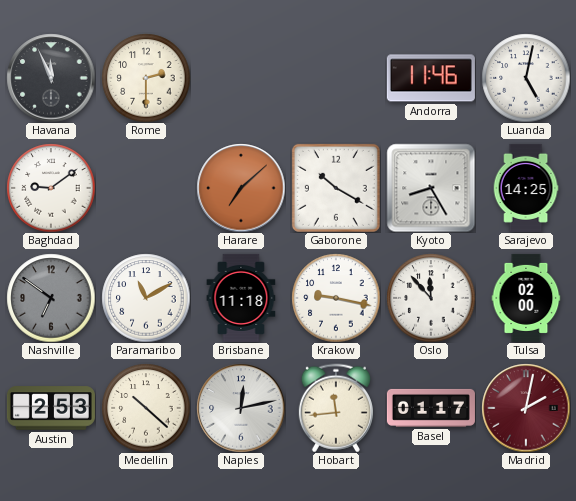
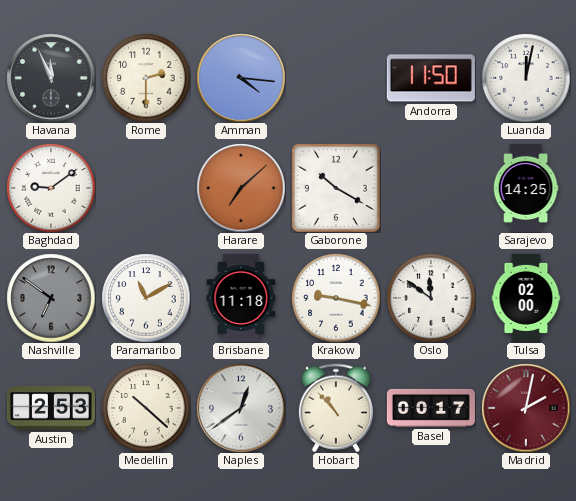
Amman: none -> 4:16
Andorra: 11:46 -> 11:50
Luanda: 5:02 -> 12:02
Kyoto: 8:25 -> none
Oslo: 11:53 -> 11:51
Naples: 12:13 -> 12:39
Hobart: 11:44 -> 10:53
Basel: 01:17 -> 00:17
